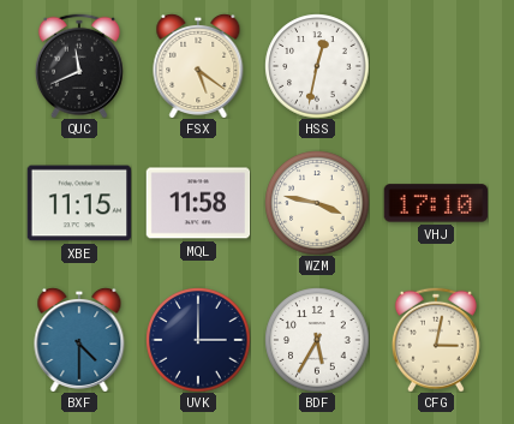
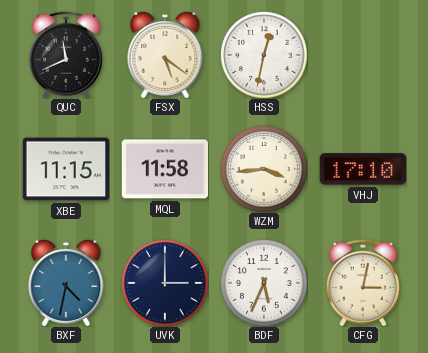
WZM: 3:47 -> 3:44
BXF: 4:30 -> 4:32
BDF: 5:35 -> 5:34
